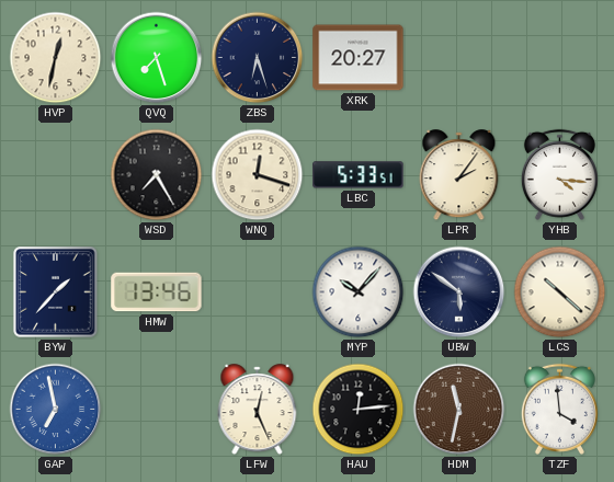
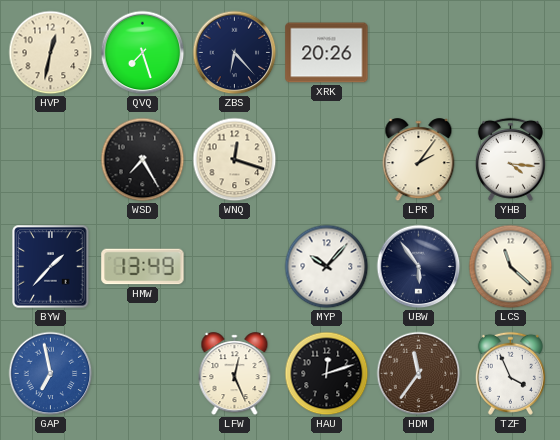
ZBS: 6:27 -> 6:23
XRK: 20:27 -> 20:26
LBC: 5:33 -> none
HMW: 13:46 -> 13:49
UBW: 5:51 -> 5:54
LCS: 10:22 -> 11:22
HAU: 12:14 -> 12:12
HDM: 11:32 -> 11:36
TZF: 3:59 -> 3:56
